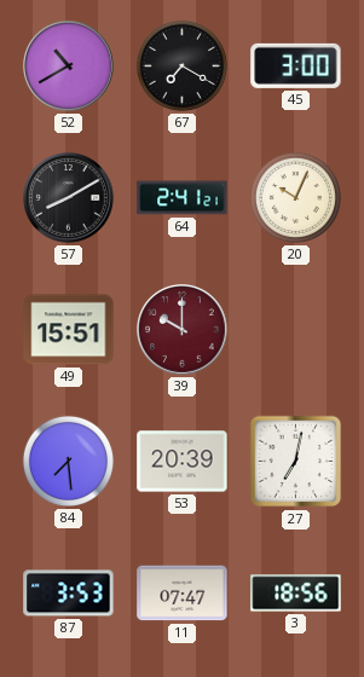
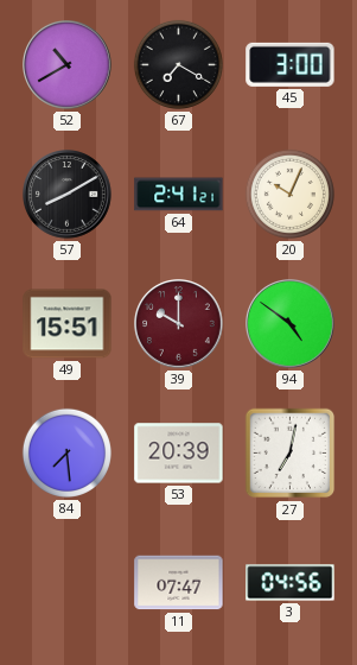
94: none -> 4:51
87: 3:53 -> none
3: 18:56 -> 04:56
